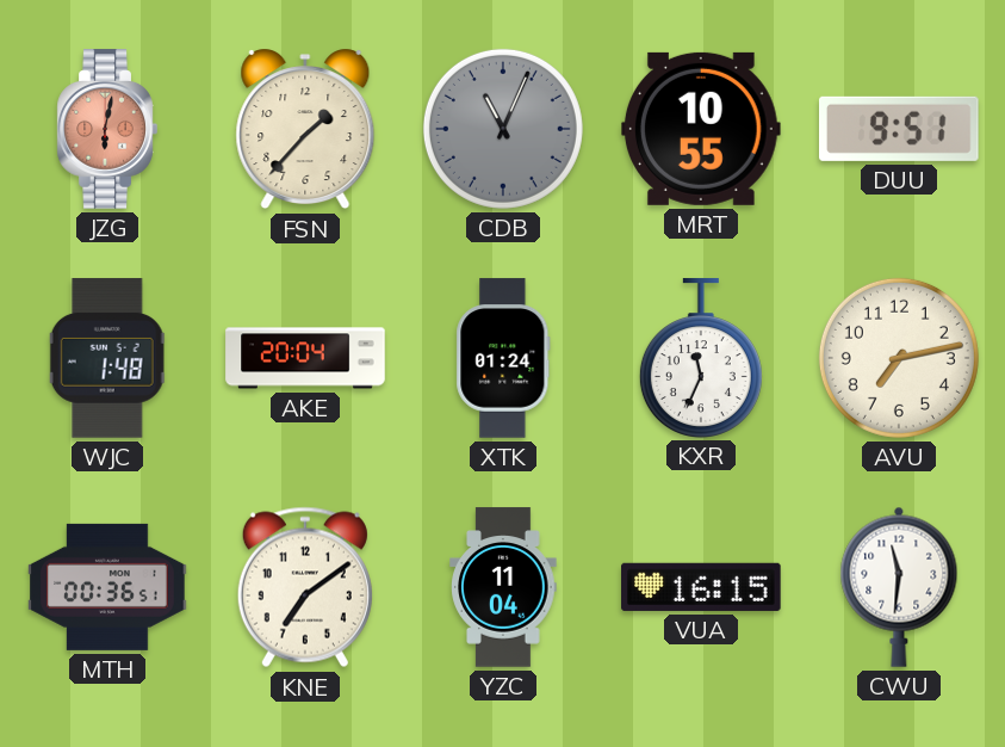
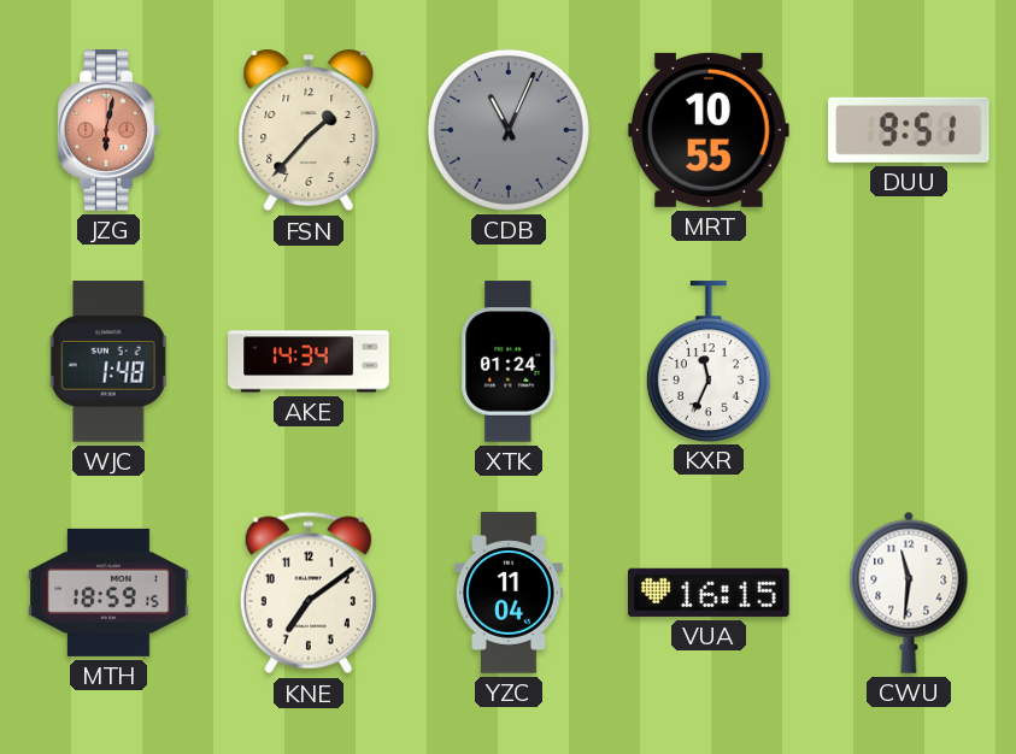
AKE: 20:04 -> 14:34
AVU: 7:13 -> none
MTH: 00:36 -> 18:59
